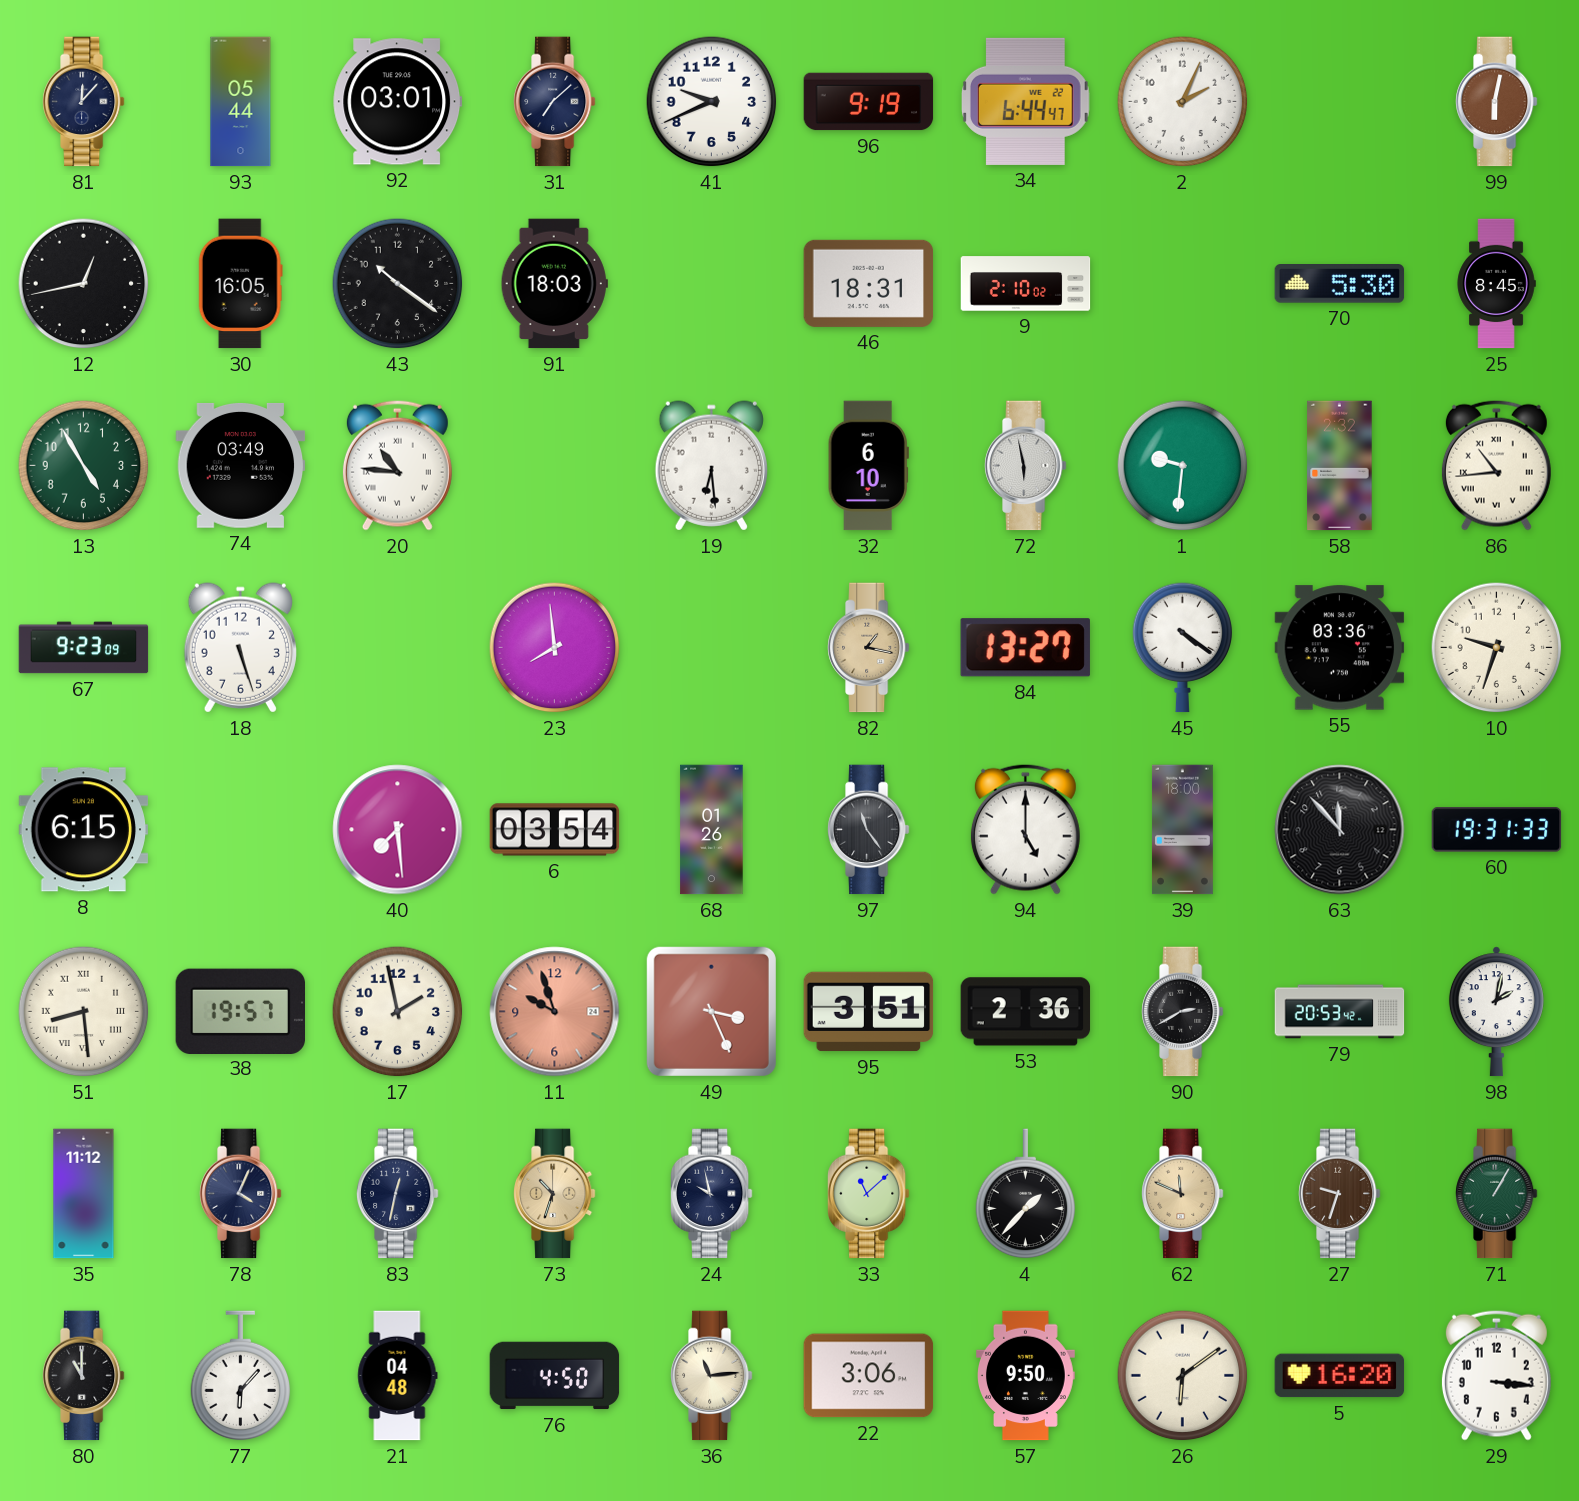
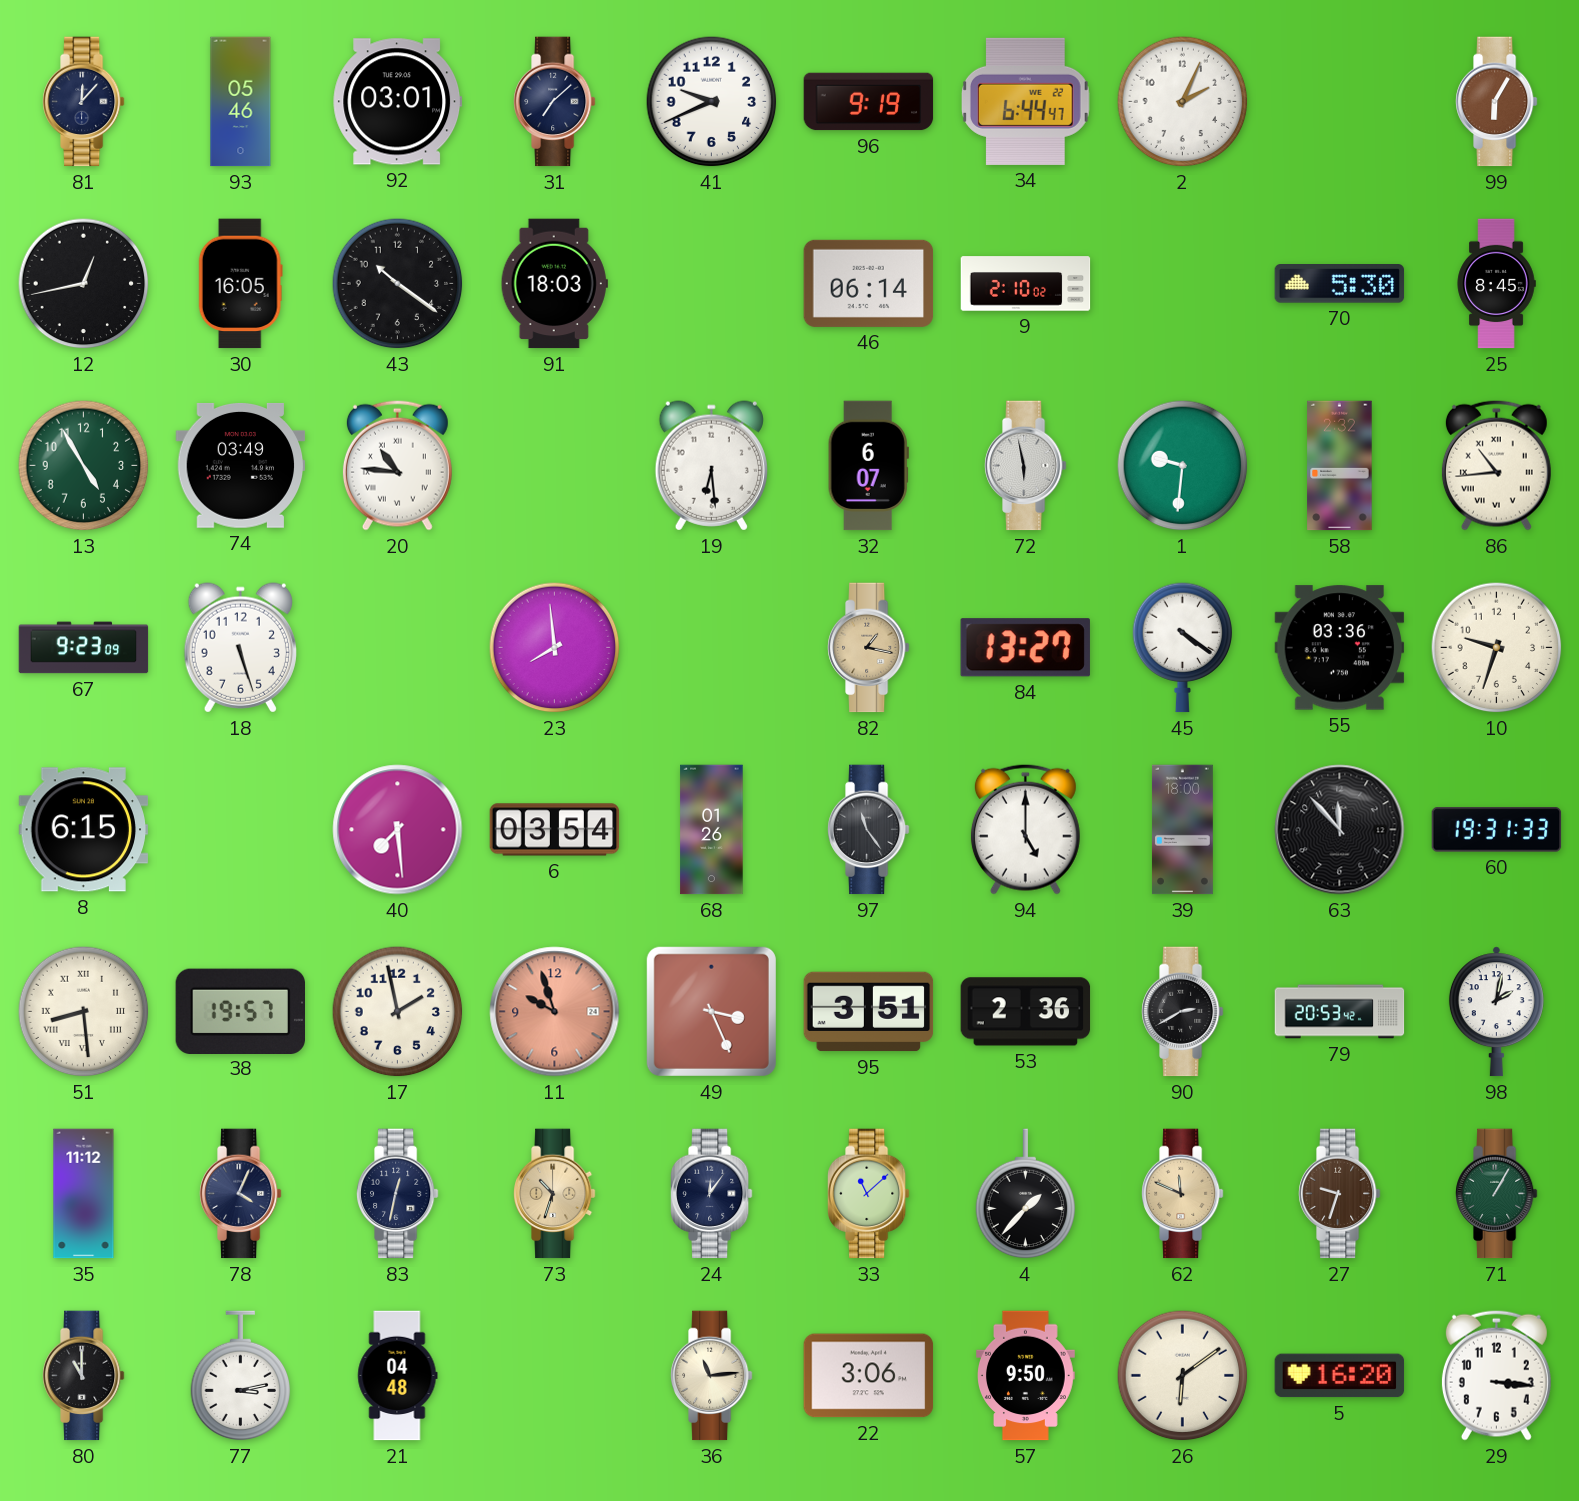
93: 05:44 -> 05:46
99: 6:02 -> 6:05
46: 18:31 -> 06:14
32: 6:10 -> 6:07
24: 9:58 -> 12:06
77: 6:07 -> 3:13
76: 4:50 -> none
